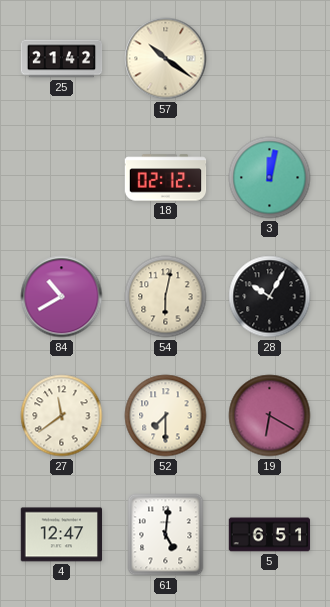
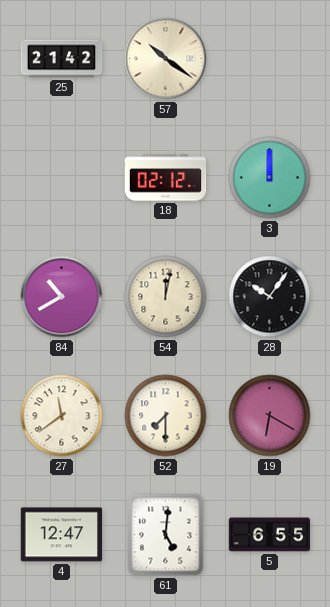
3: 12:02 -> 12:00
54: 6:02 -> 12:02
28: 10:05 -> 10:06
5: 6:51 -> 6:55
